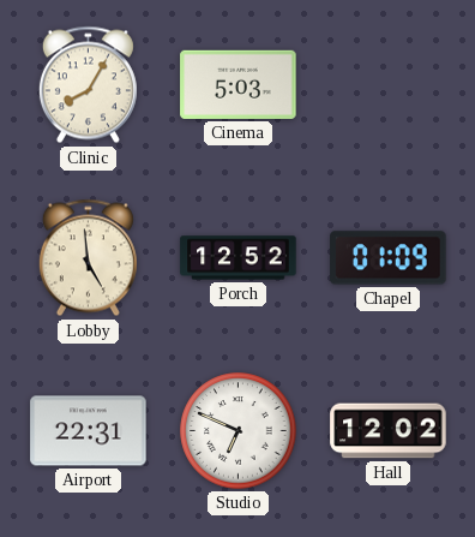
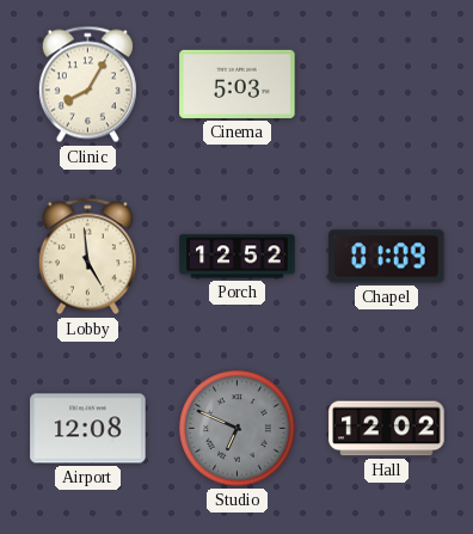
Airport: 22:31 -> 12:08
Studio dial: white -> grey
